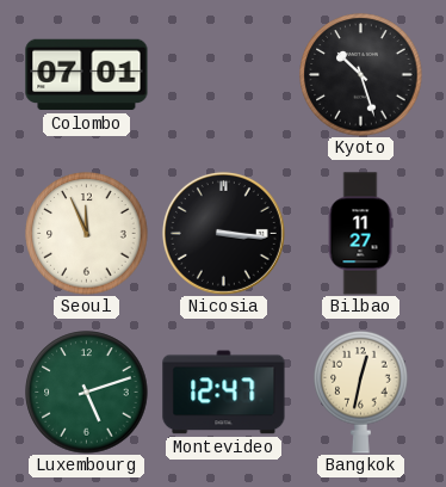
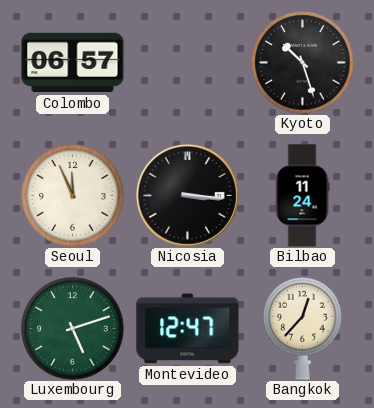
Colombo: 07:01 -> 06:57
Bilbao: 11:27 -> 11:24
Bangkok: 12:32 -> 12:37
